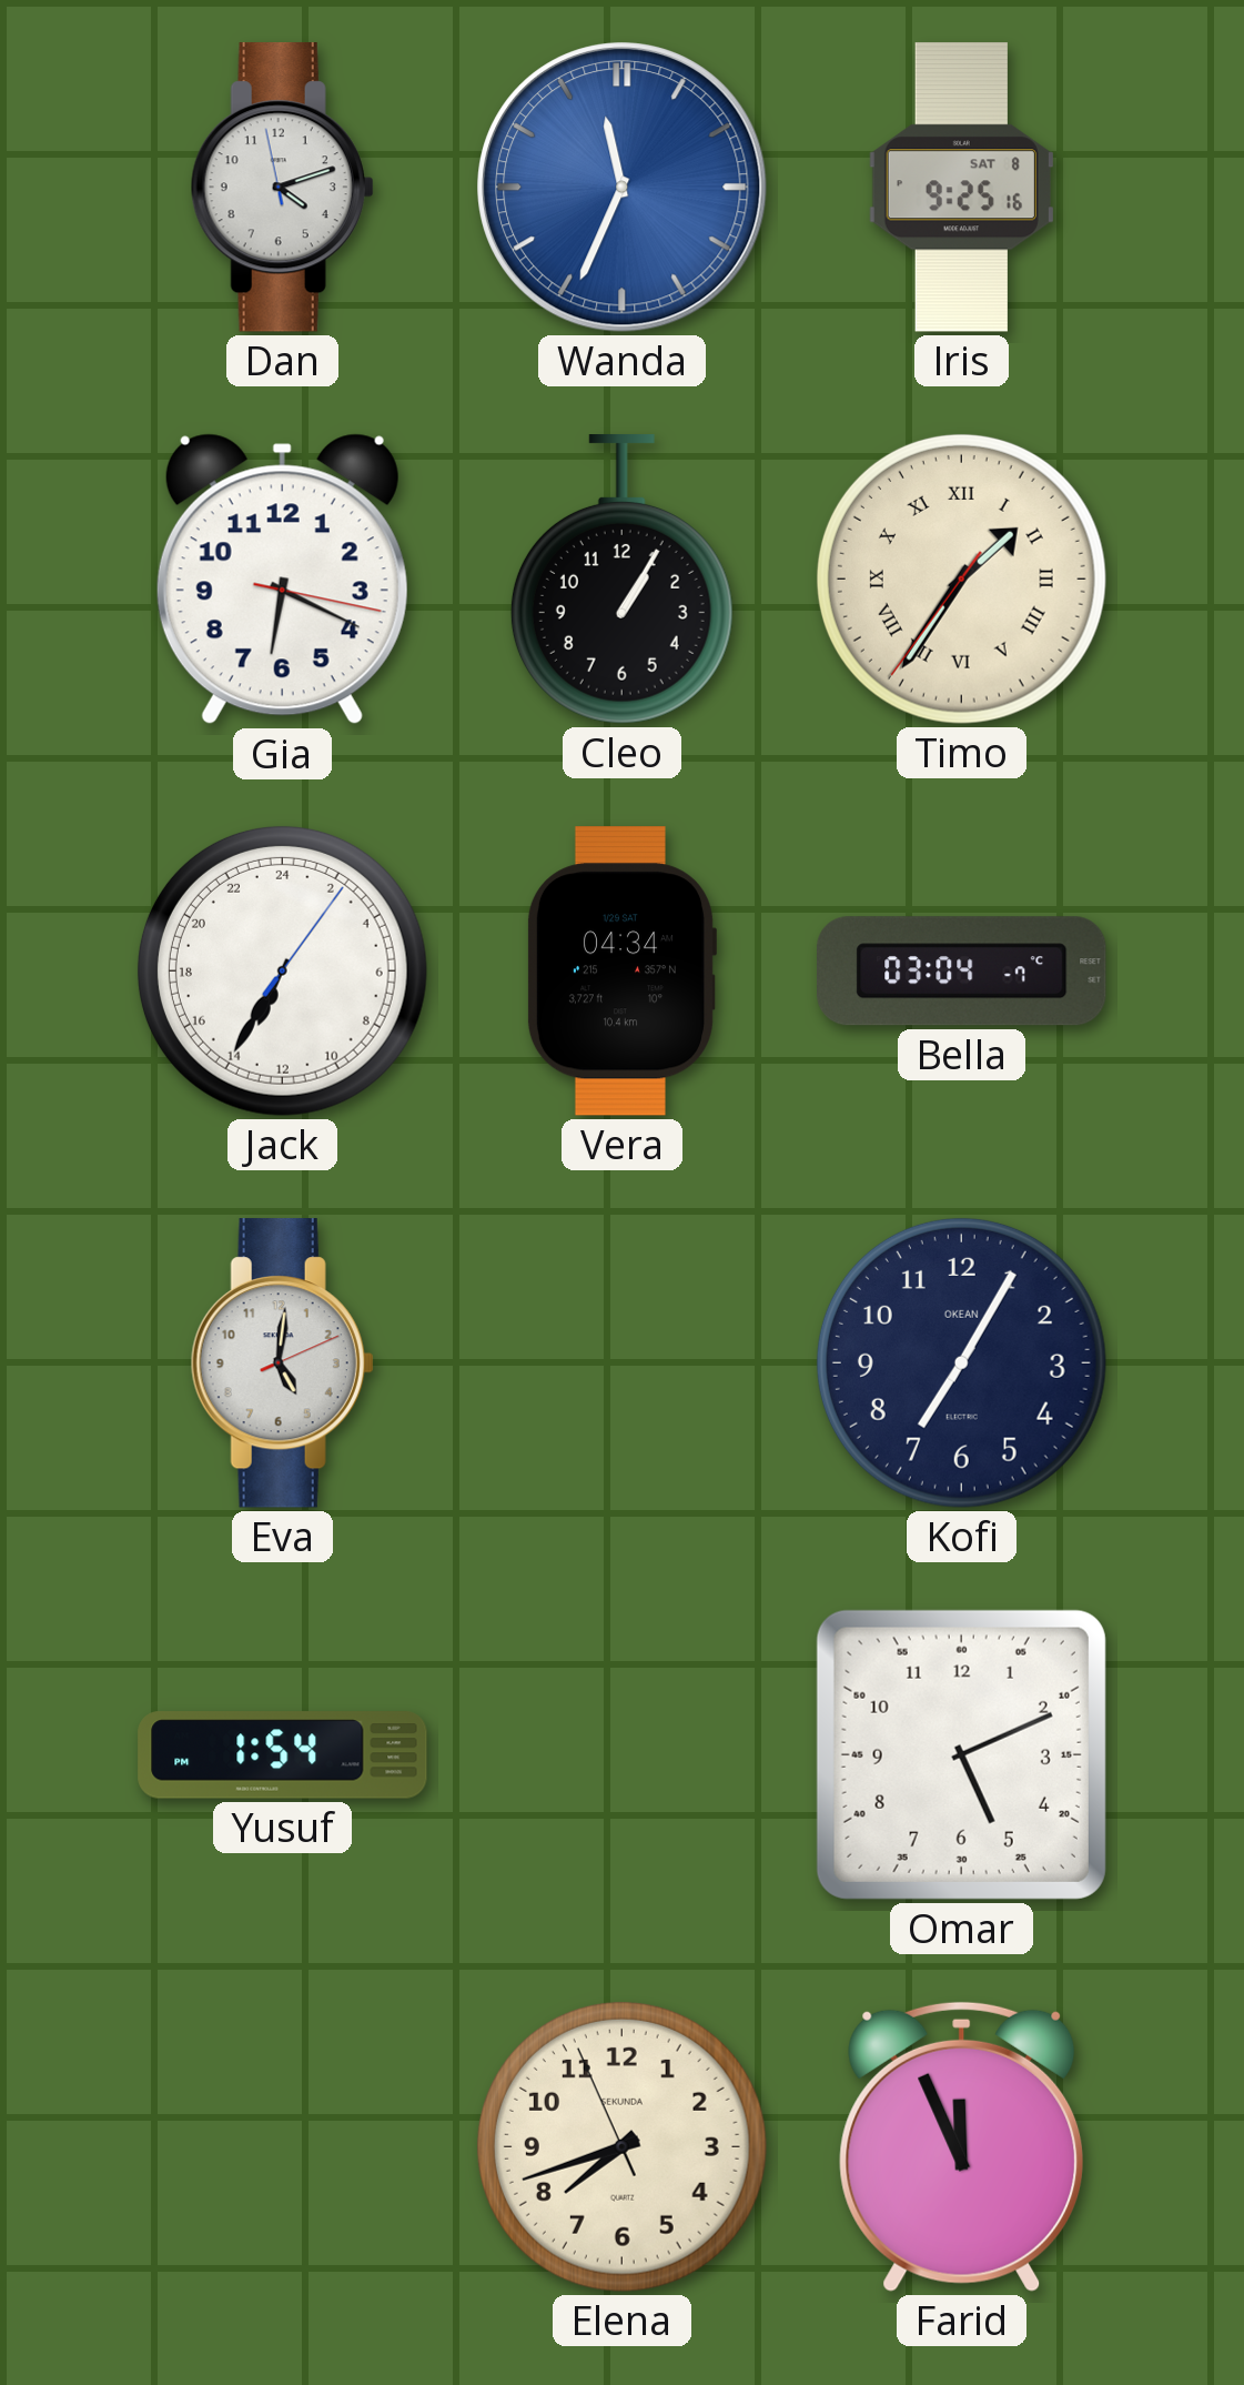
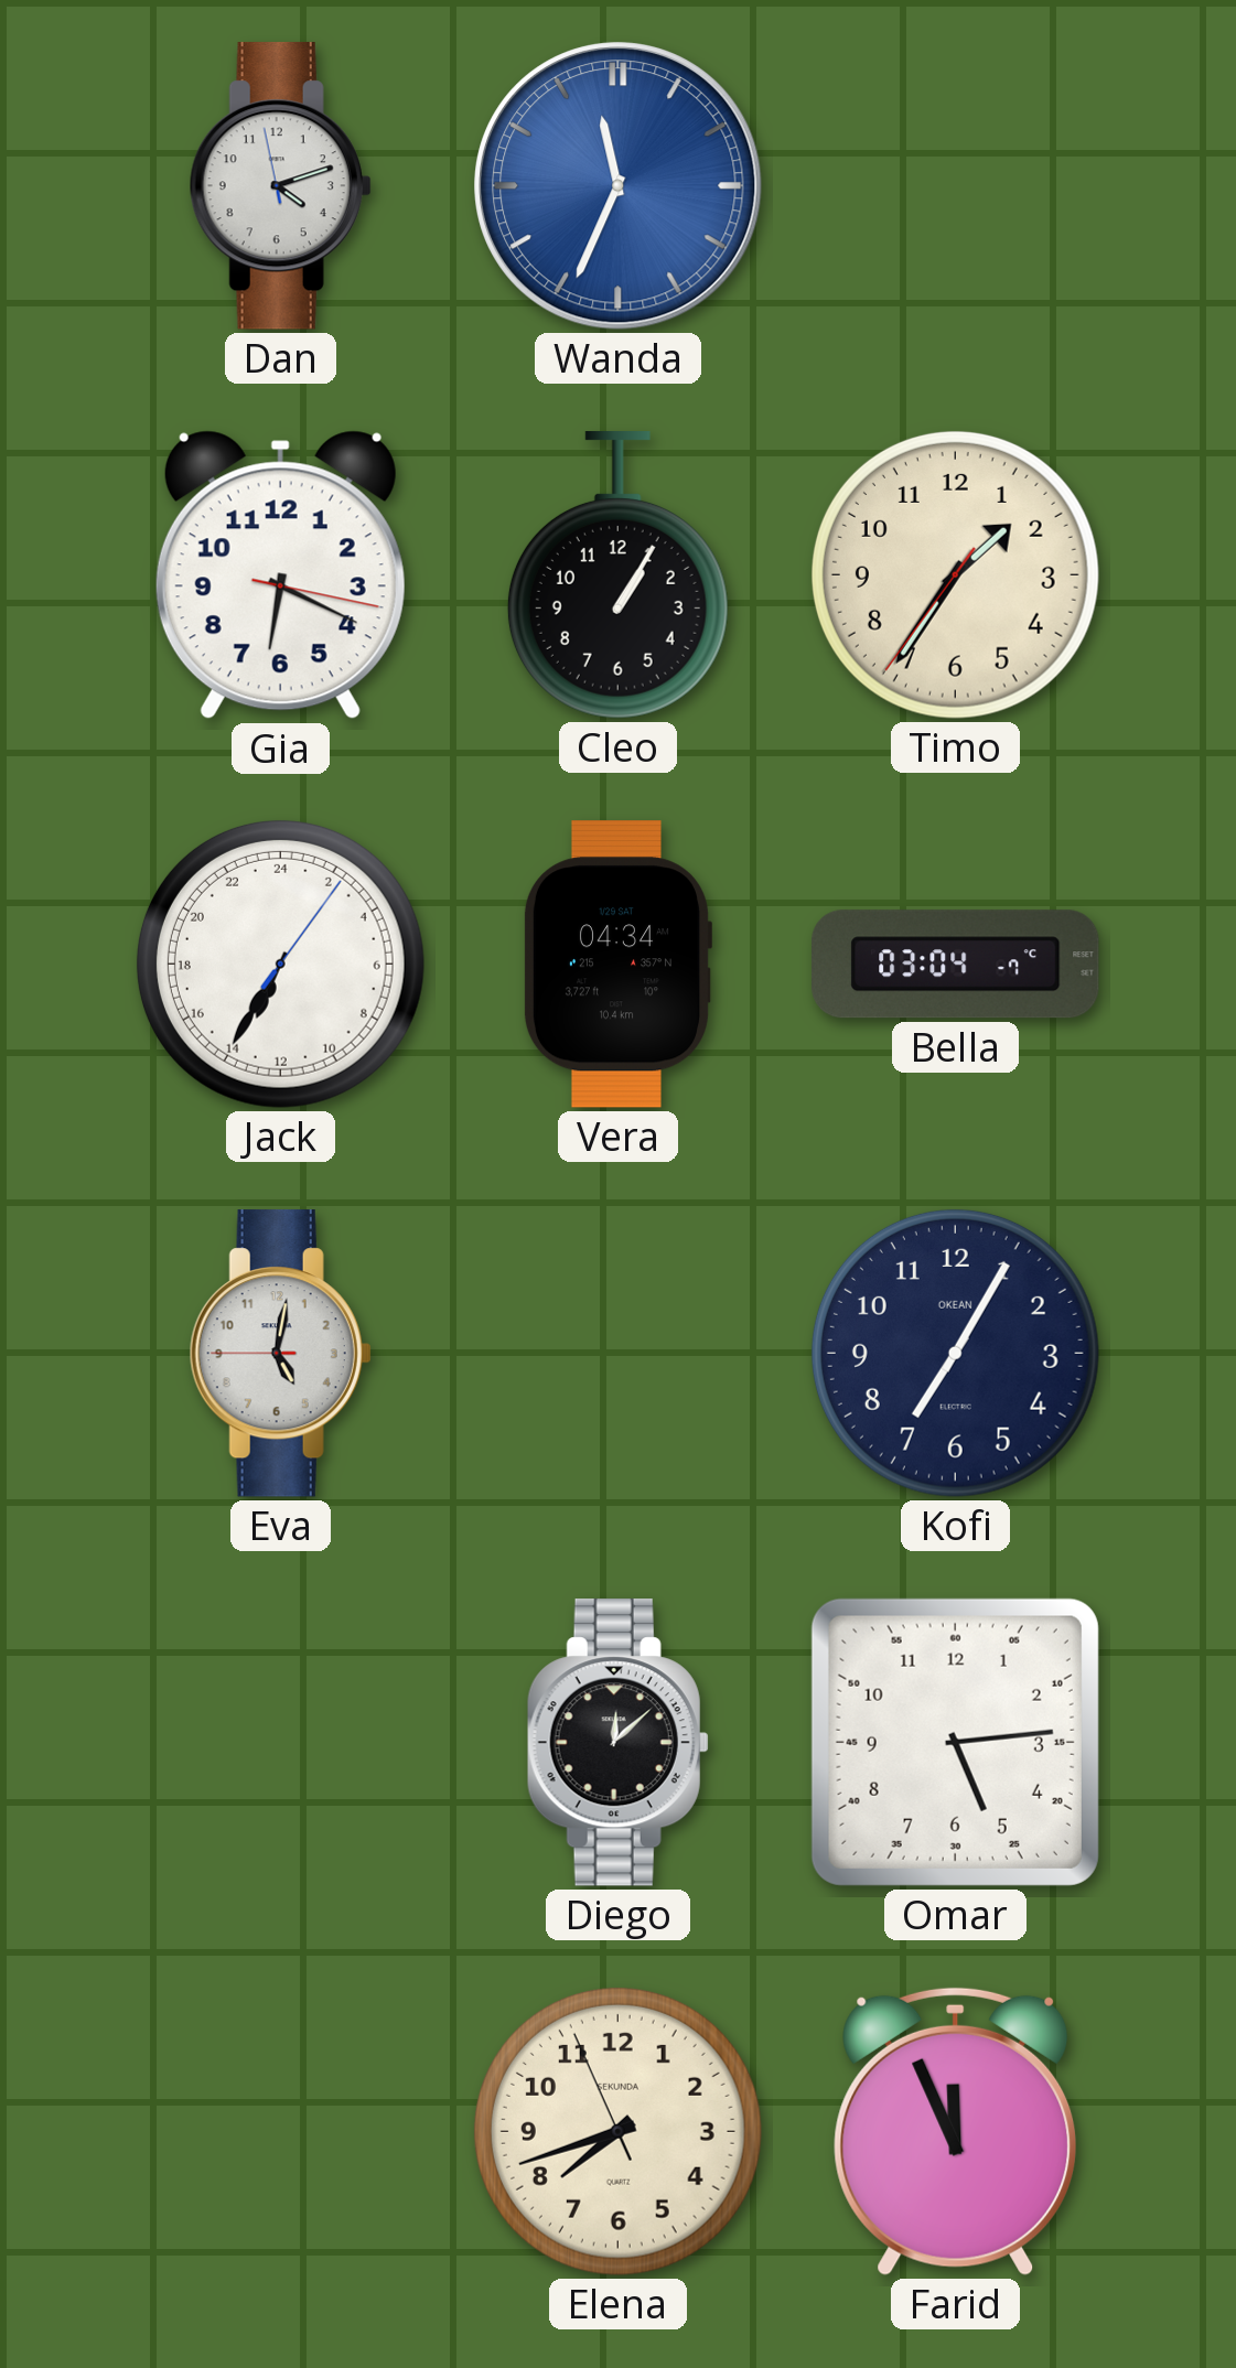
Iris: 9:25 -> none
Timo numerals: Roman -> Arabic
Eva: 5:01:11 -> 5:01:45
Yusuf: 1:54 -> none
Diego: none -> 12:08
Omar: 5:11 -> 5:14
